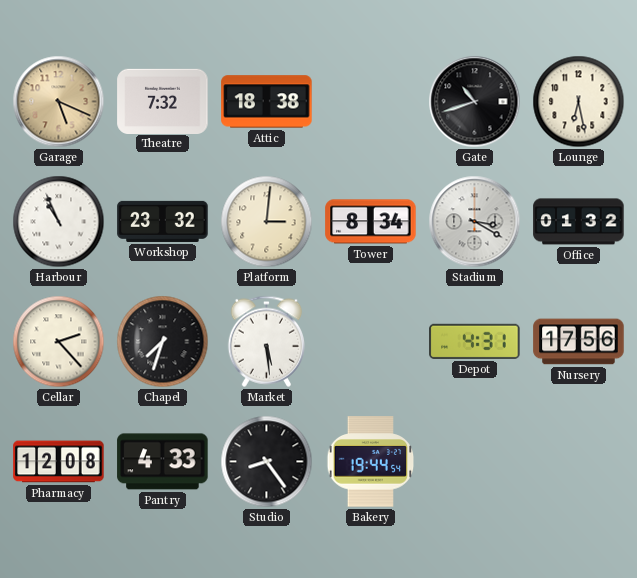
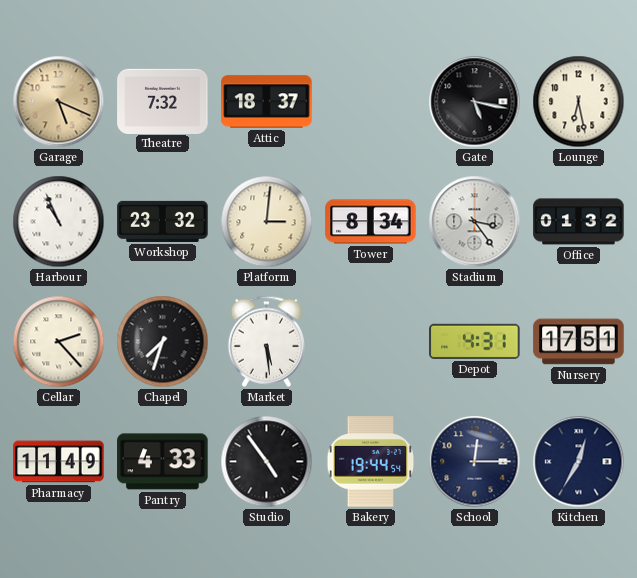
Attic: 18:38 -> 18:37
Gate: 10:42 -> 5:17
Stadium: 3:20 -> 3:24
Nursery: 17:56 -> 17:51
Pharmacy: 12:08 -> 11:49
Studio: 8:24 -> 4:54
School: none -> 12:15
Kitchen: none -> 12:35
